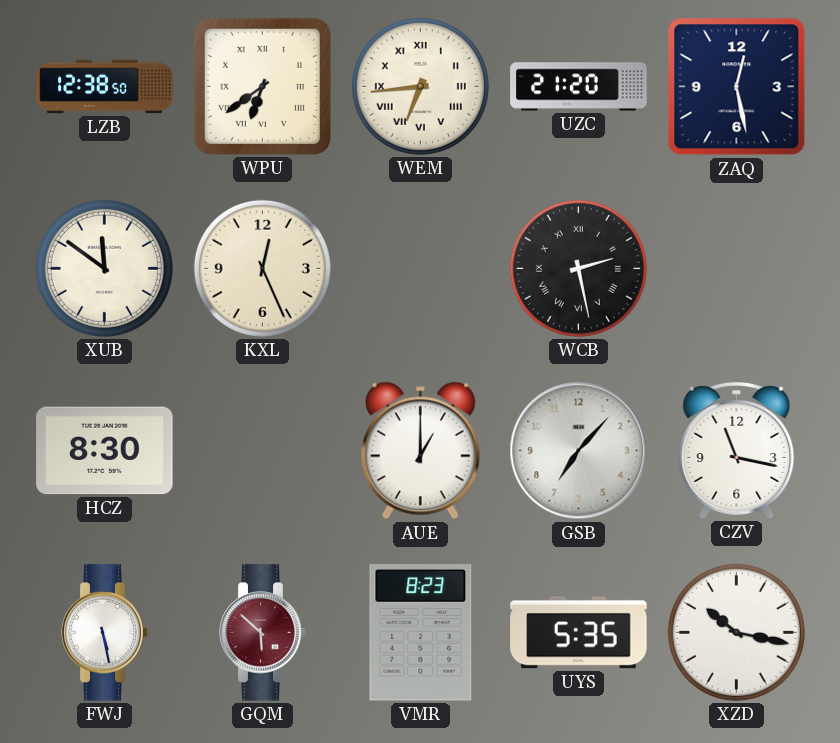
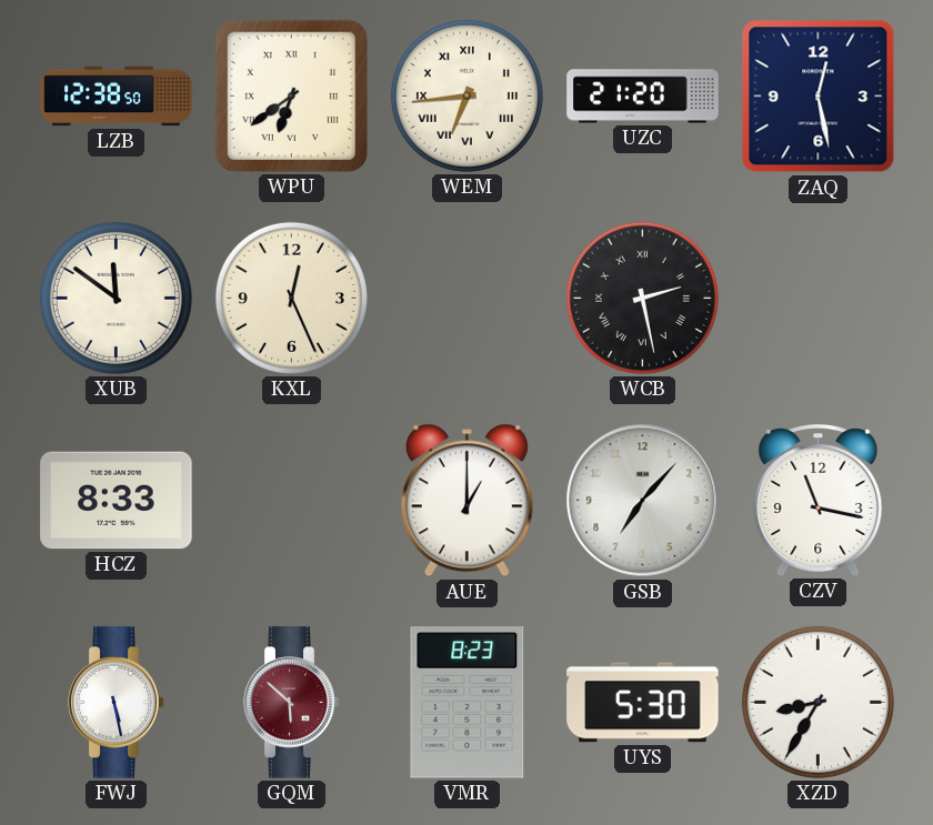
HCZ: 8:30 -> 8:33
UYS: 5:35 -> 5:30
XZD: 10:17 -> 8:35
